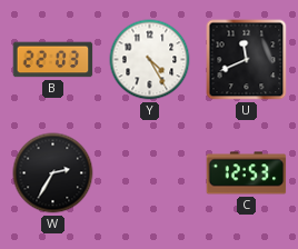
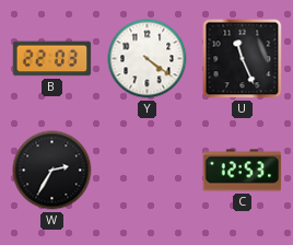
Y: 4:25 -> 4:21
U: 11:41 -> 11:26
